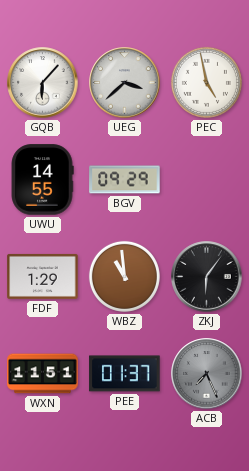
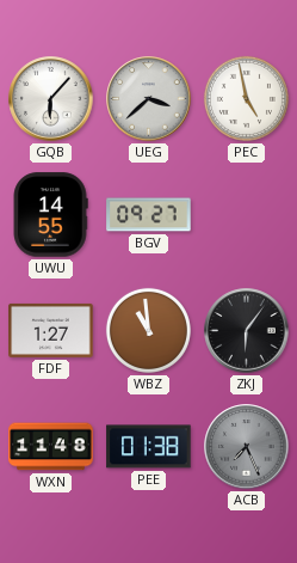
BGV: 09:29 -> 09:27
FDF: 1:29 -> 1:27
WXN: 11:51 -> 11:48
PEE: 01:37 -> 01:38
